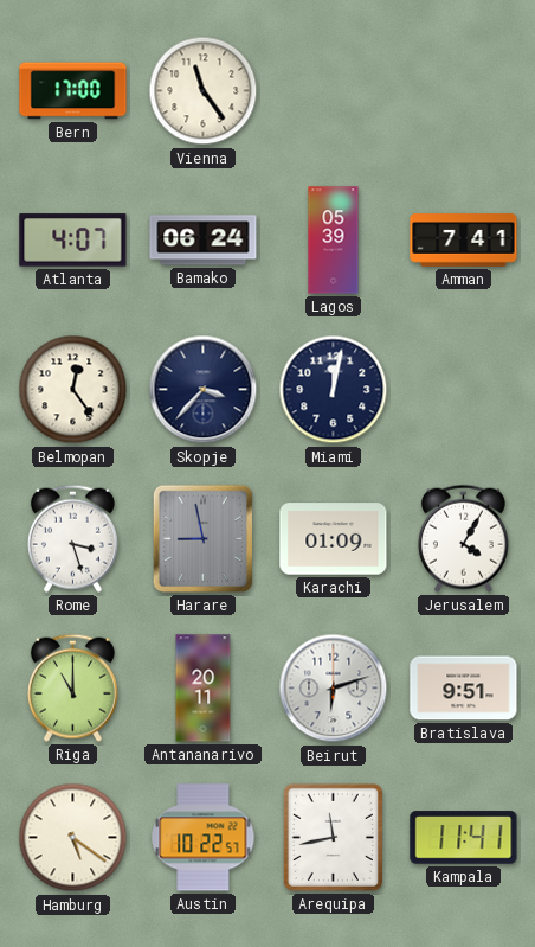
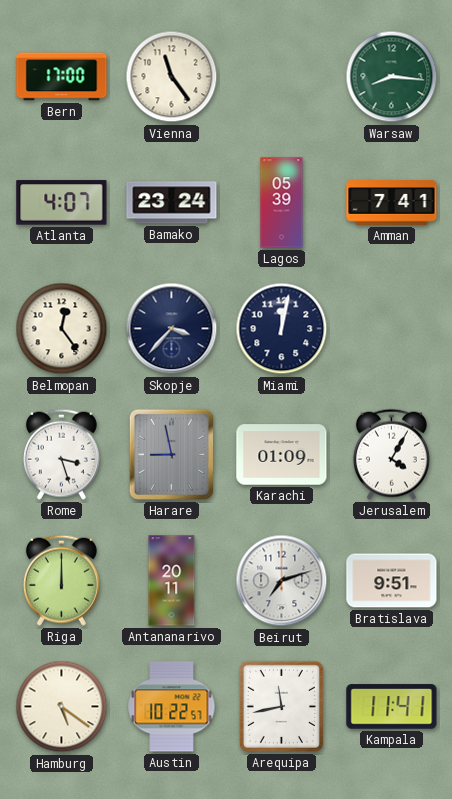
Warsaw: none -> 8:16
Bamako: 06:24 -> 23:24
Riga: 11:00 -> 12:00
Beirut: 6:12 -> 7:12
